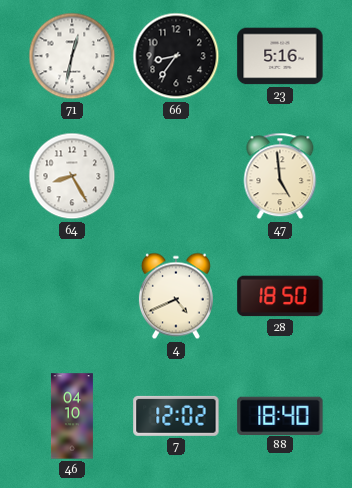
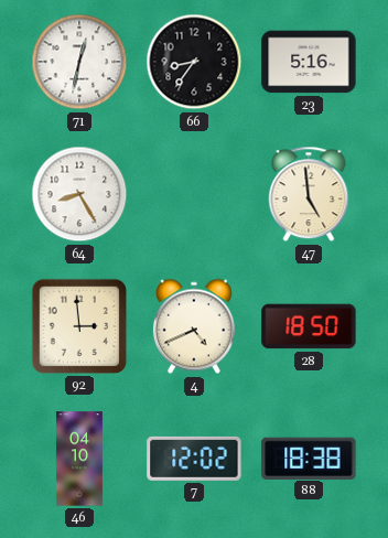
92: none -> 2:59
88: 18:40 -> 18:38
